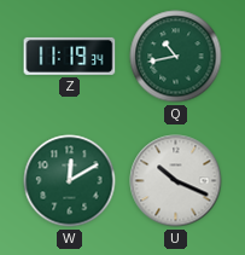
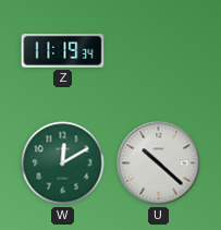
Q: 10:43 -> none
U: 10:19 -> 10:22
